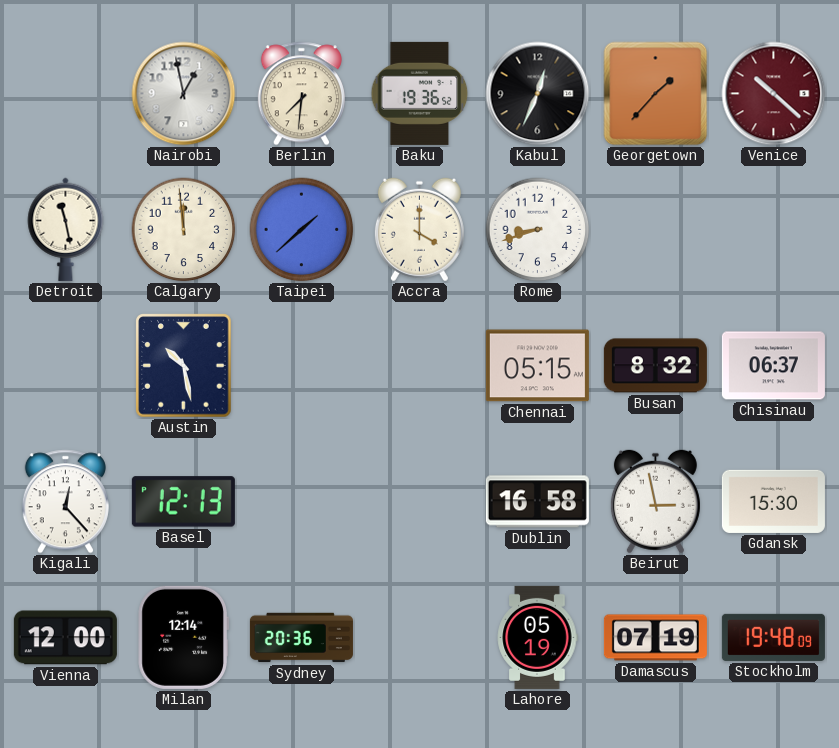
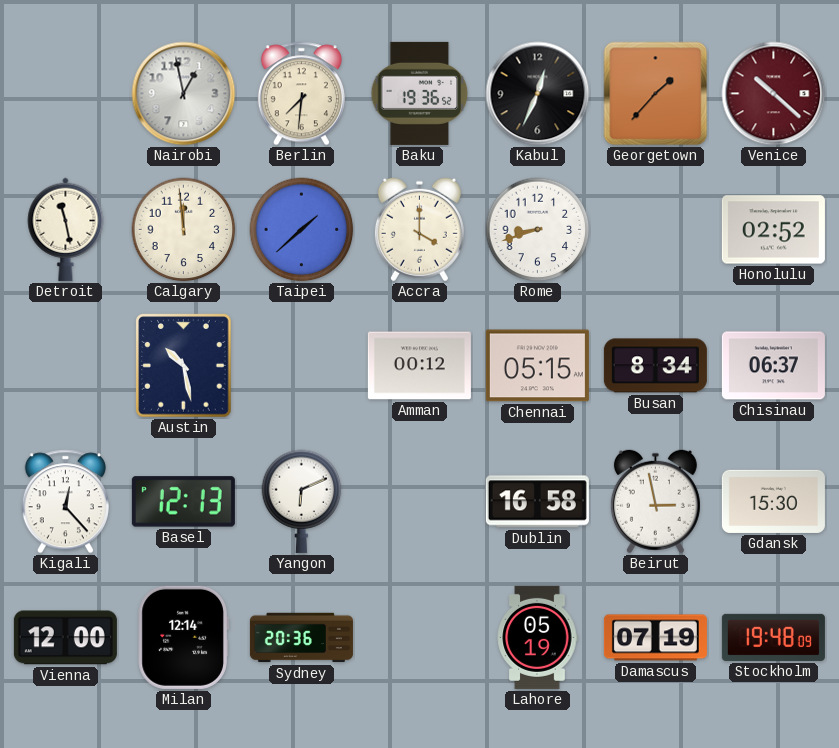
Honolulu: none -> 02:52
Amman: none -> 00:12
Busan: 8:32 -> 8:34
Yangon: none -> 6:11
